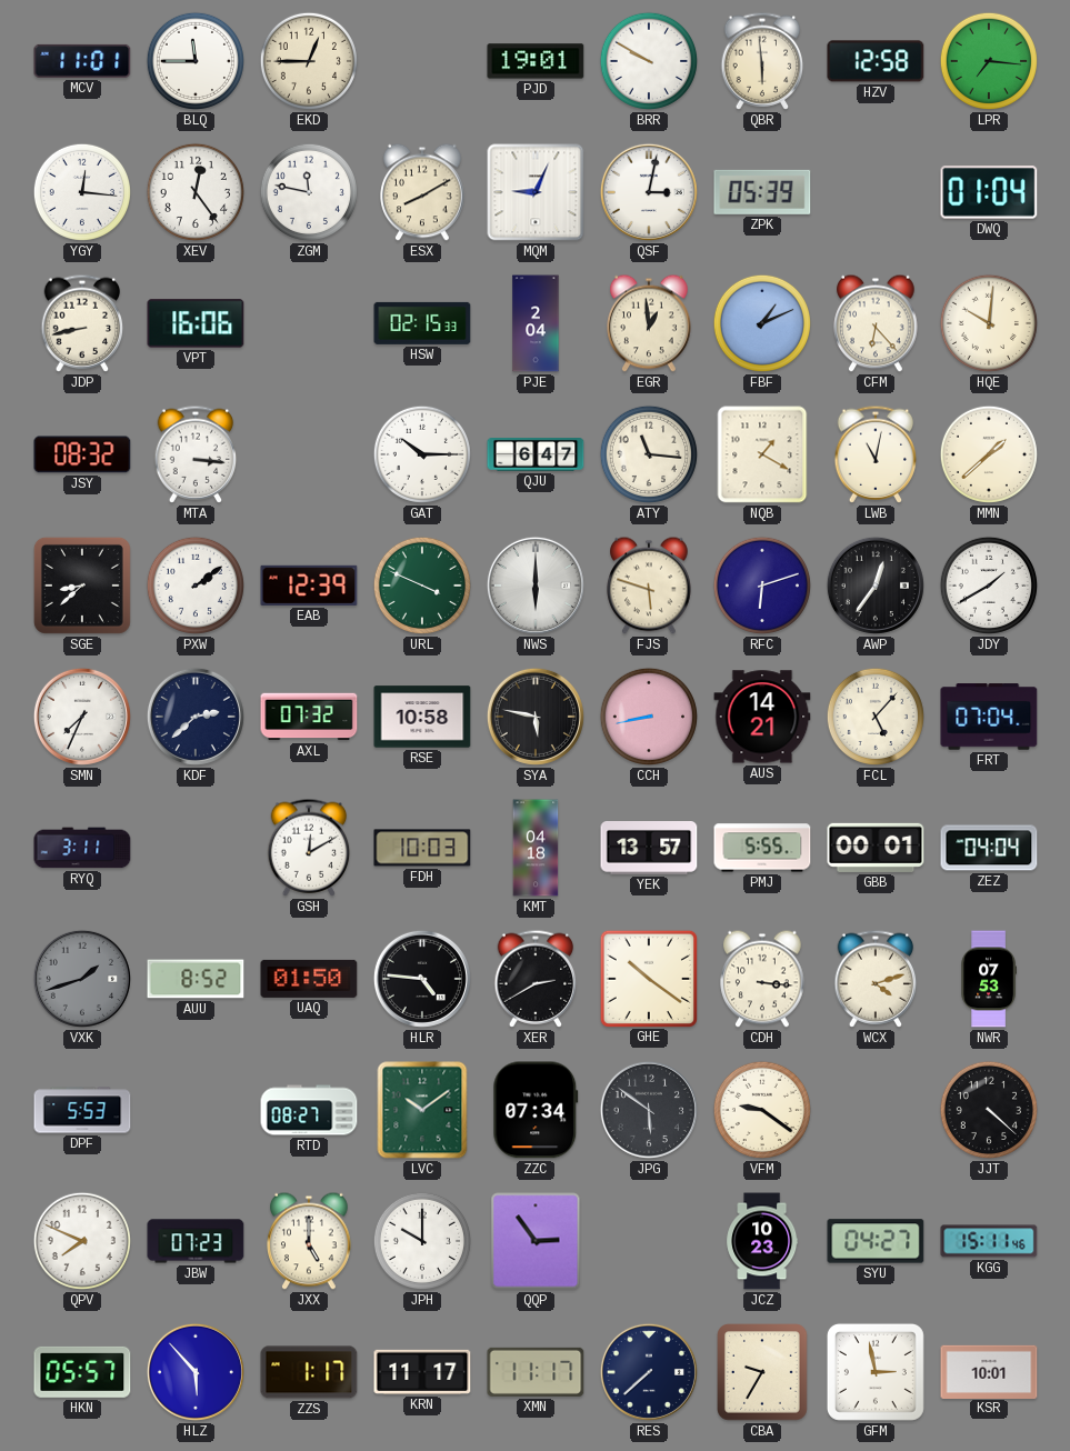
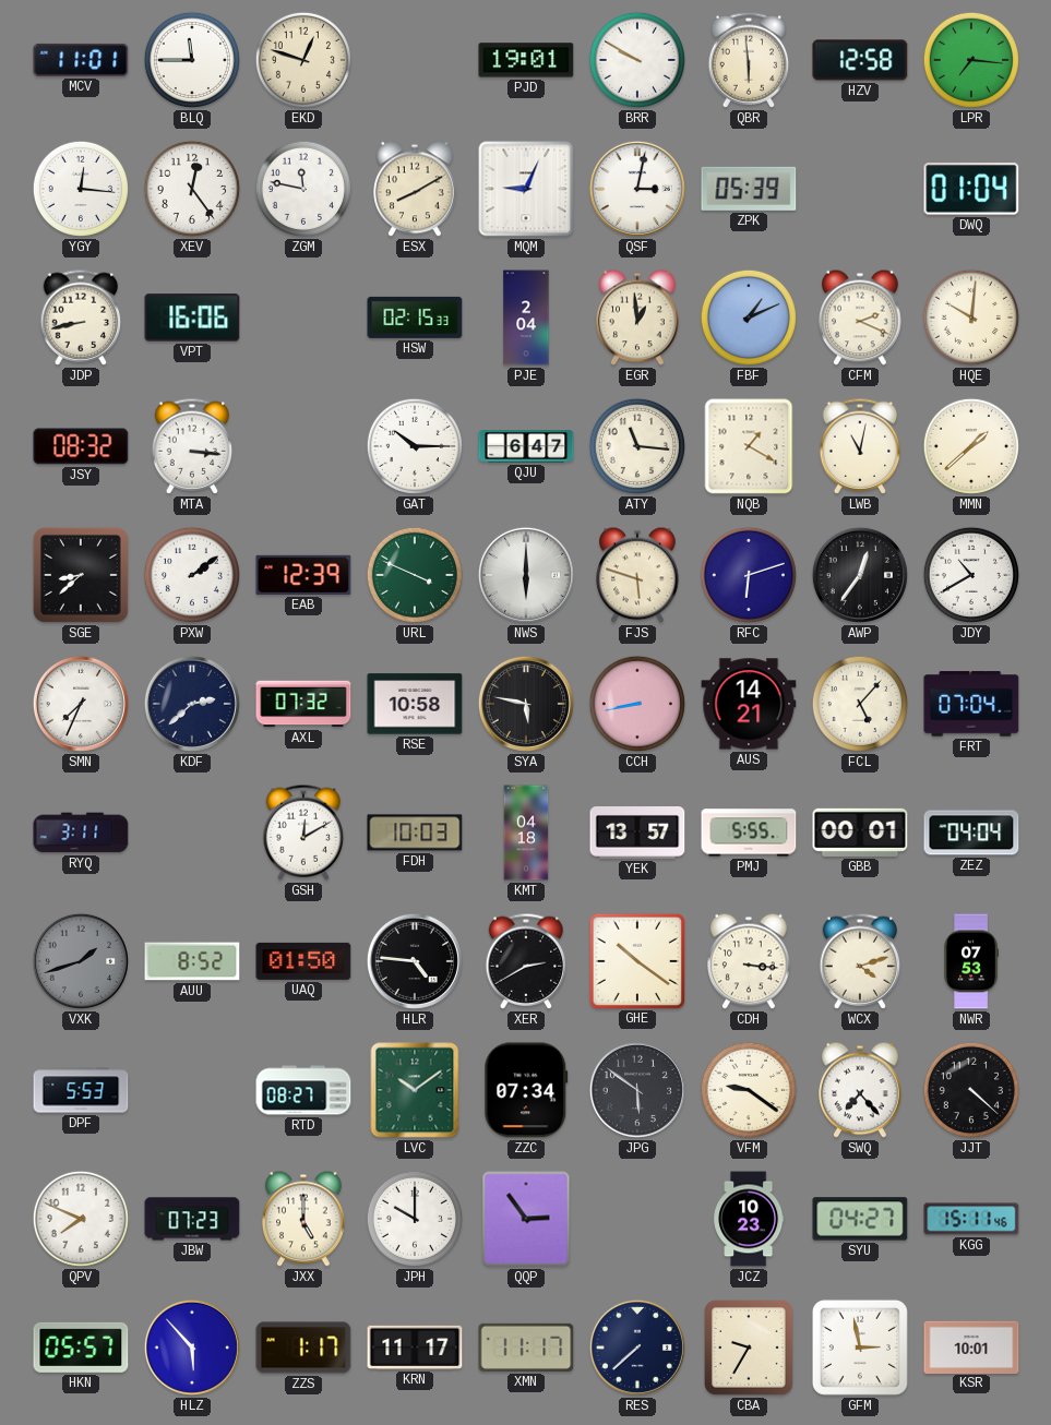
EKD: 12:45 -> 12:48
CFM: 6:23 -> 2:19
JDY: 1:40 -> 10:40
SWQ: none -> 7:23
